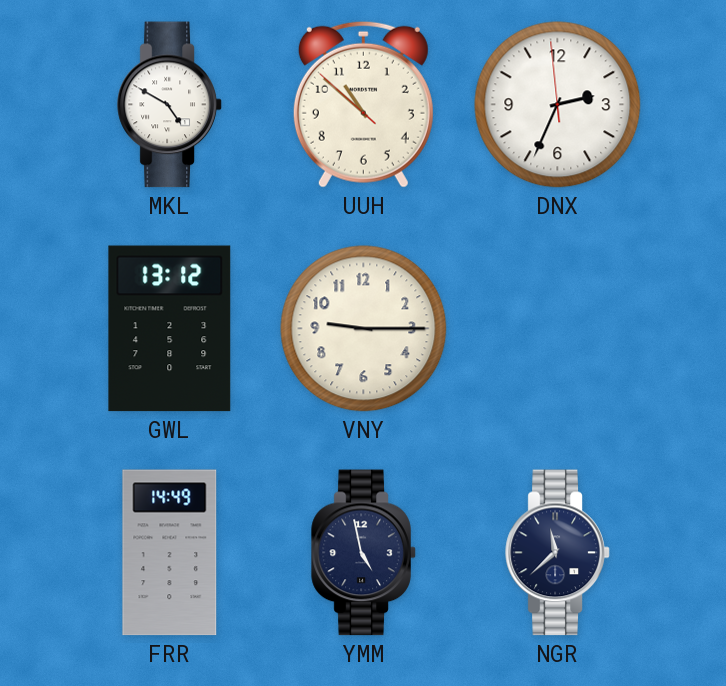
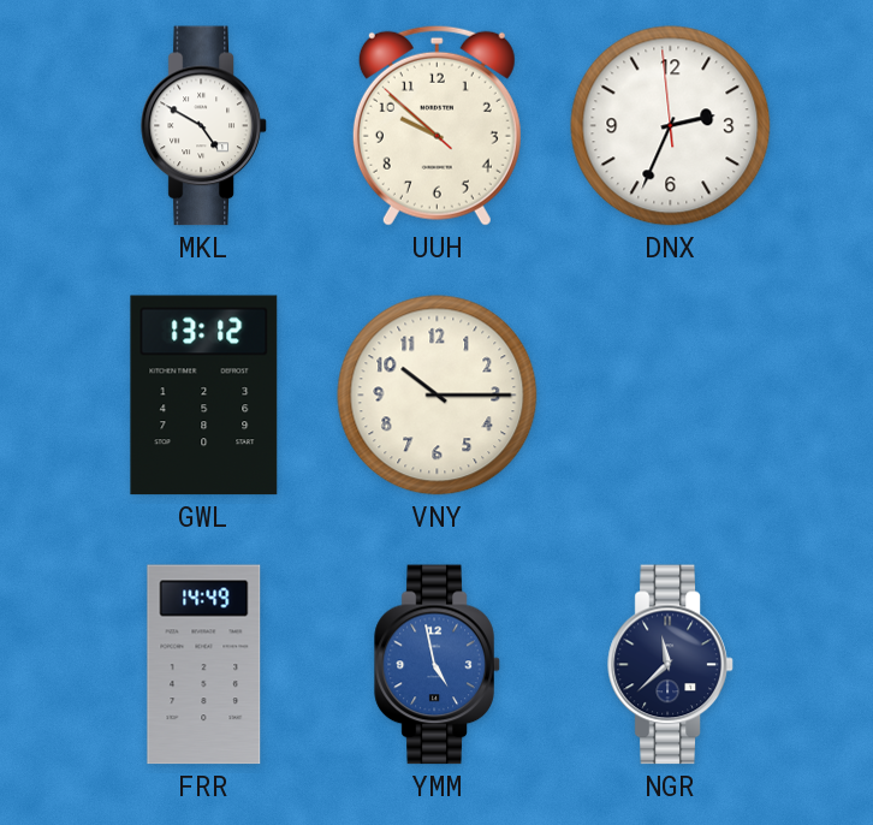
UUH: 10:51 -> 9:51
VNY: 9:15 -> 10:15
YMM dial: navy -> blue
